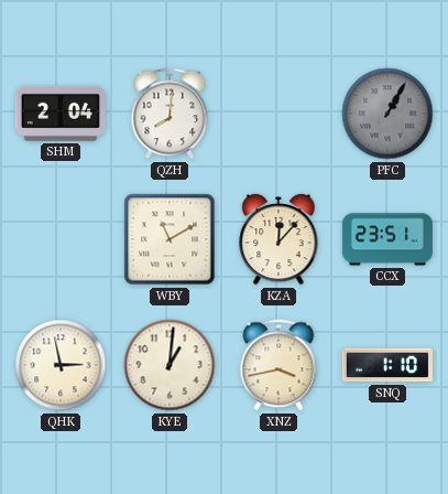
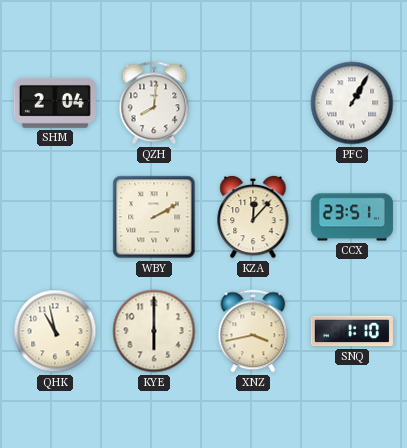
PFC dial: grey -> white
WBY: 11:10 -> 2:10
QHK: 2:58 -> 10:58
KYE: 1:01 -> 6:00
